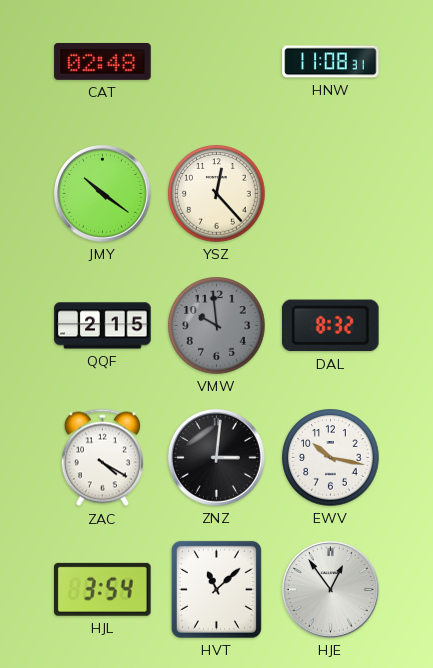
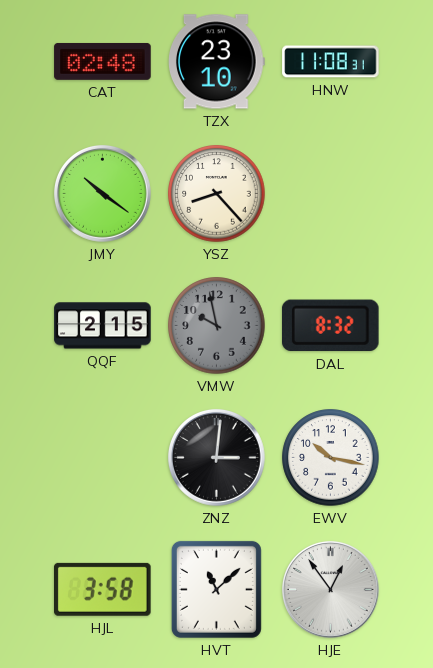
TZX: none -> 23:10
YSZ: 12:23 -> 8:23
VMW: 9:59 -> 9:58
ZAC: 4:20 -> none
HJL: 3:54 -> 3:58
